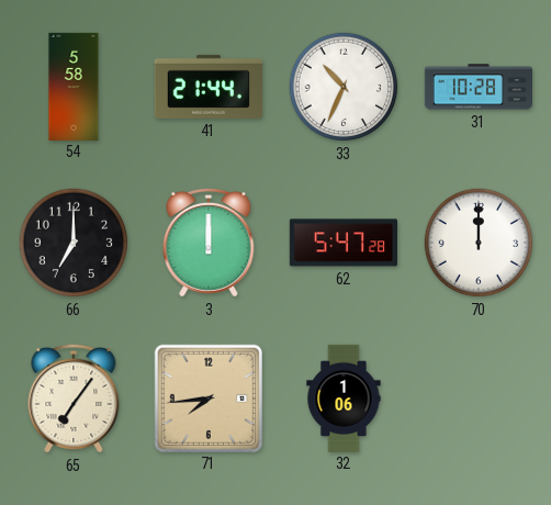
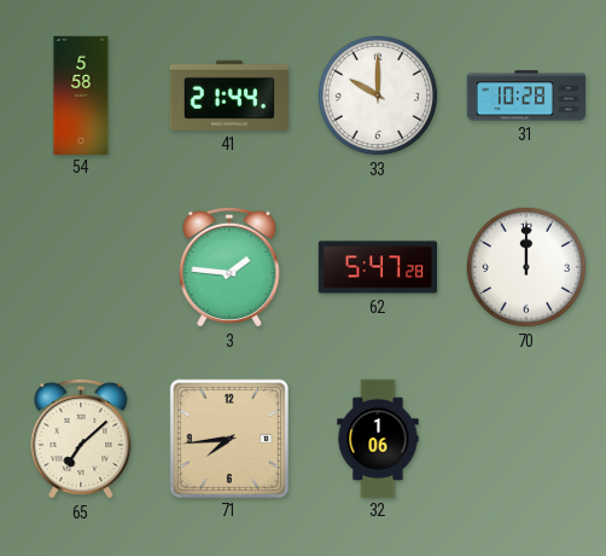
33: 10:34 -> 10:00
66: 7:00 -> none
3: 12:00 -> 1:46
65: 7:06 -> 7:08
